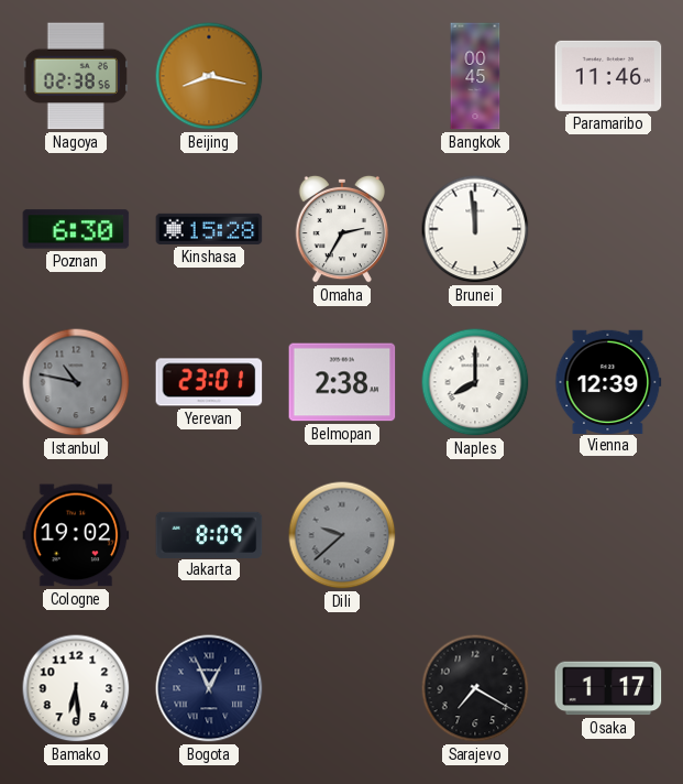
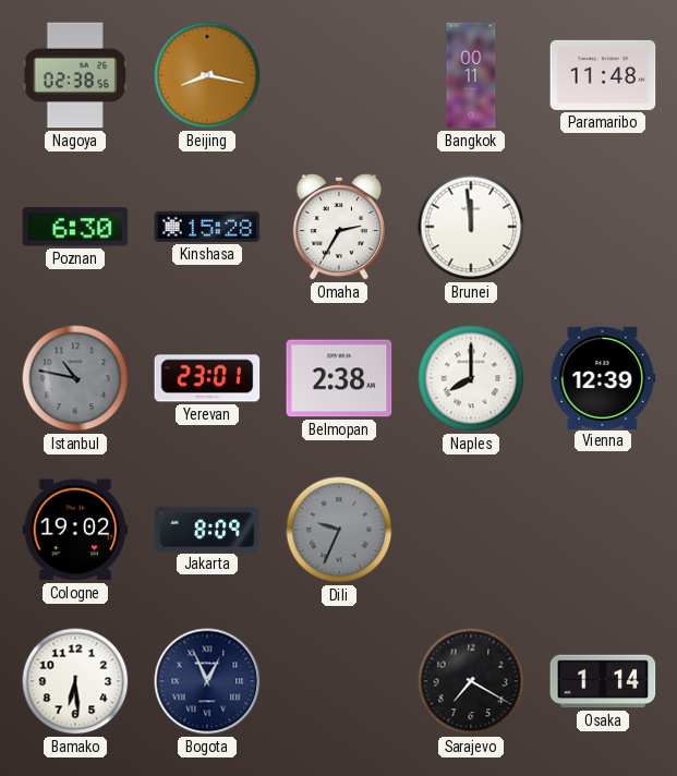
Bangkok: 00:45 -> 00:11
Paramaribo: 11:46 -> 11:48
Dili: 9:38 -> 9:34
Osaka: 1:17 -> 1:14
